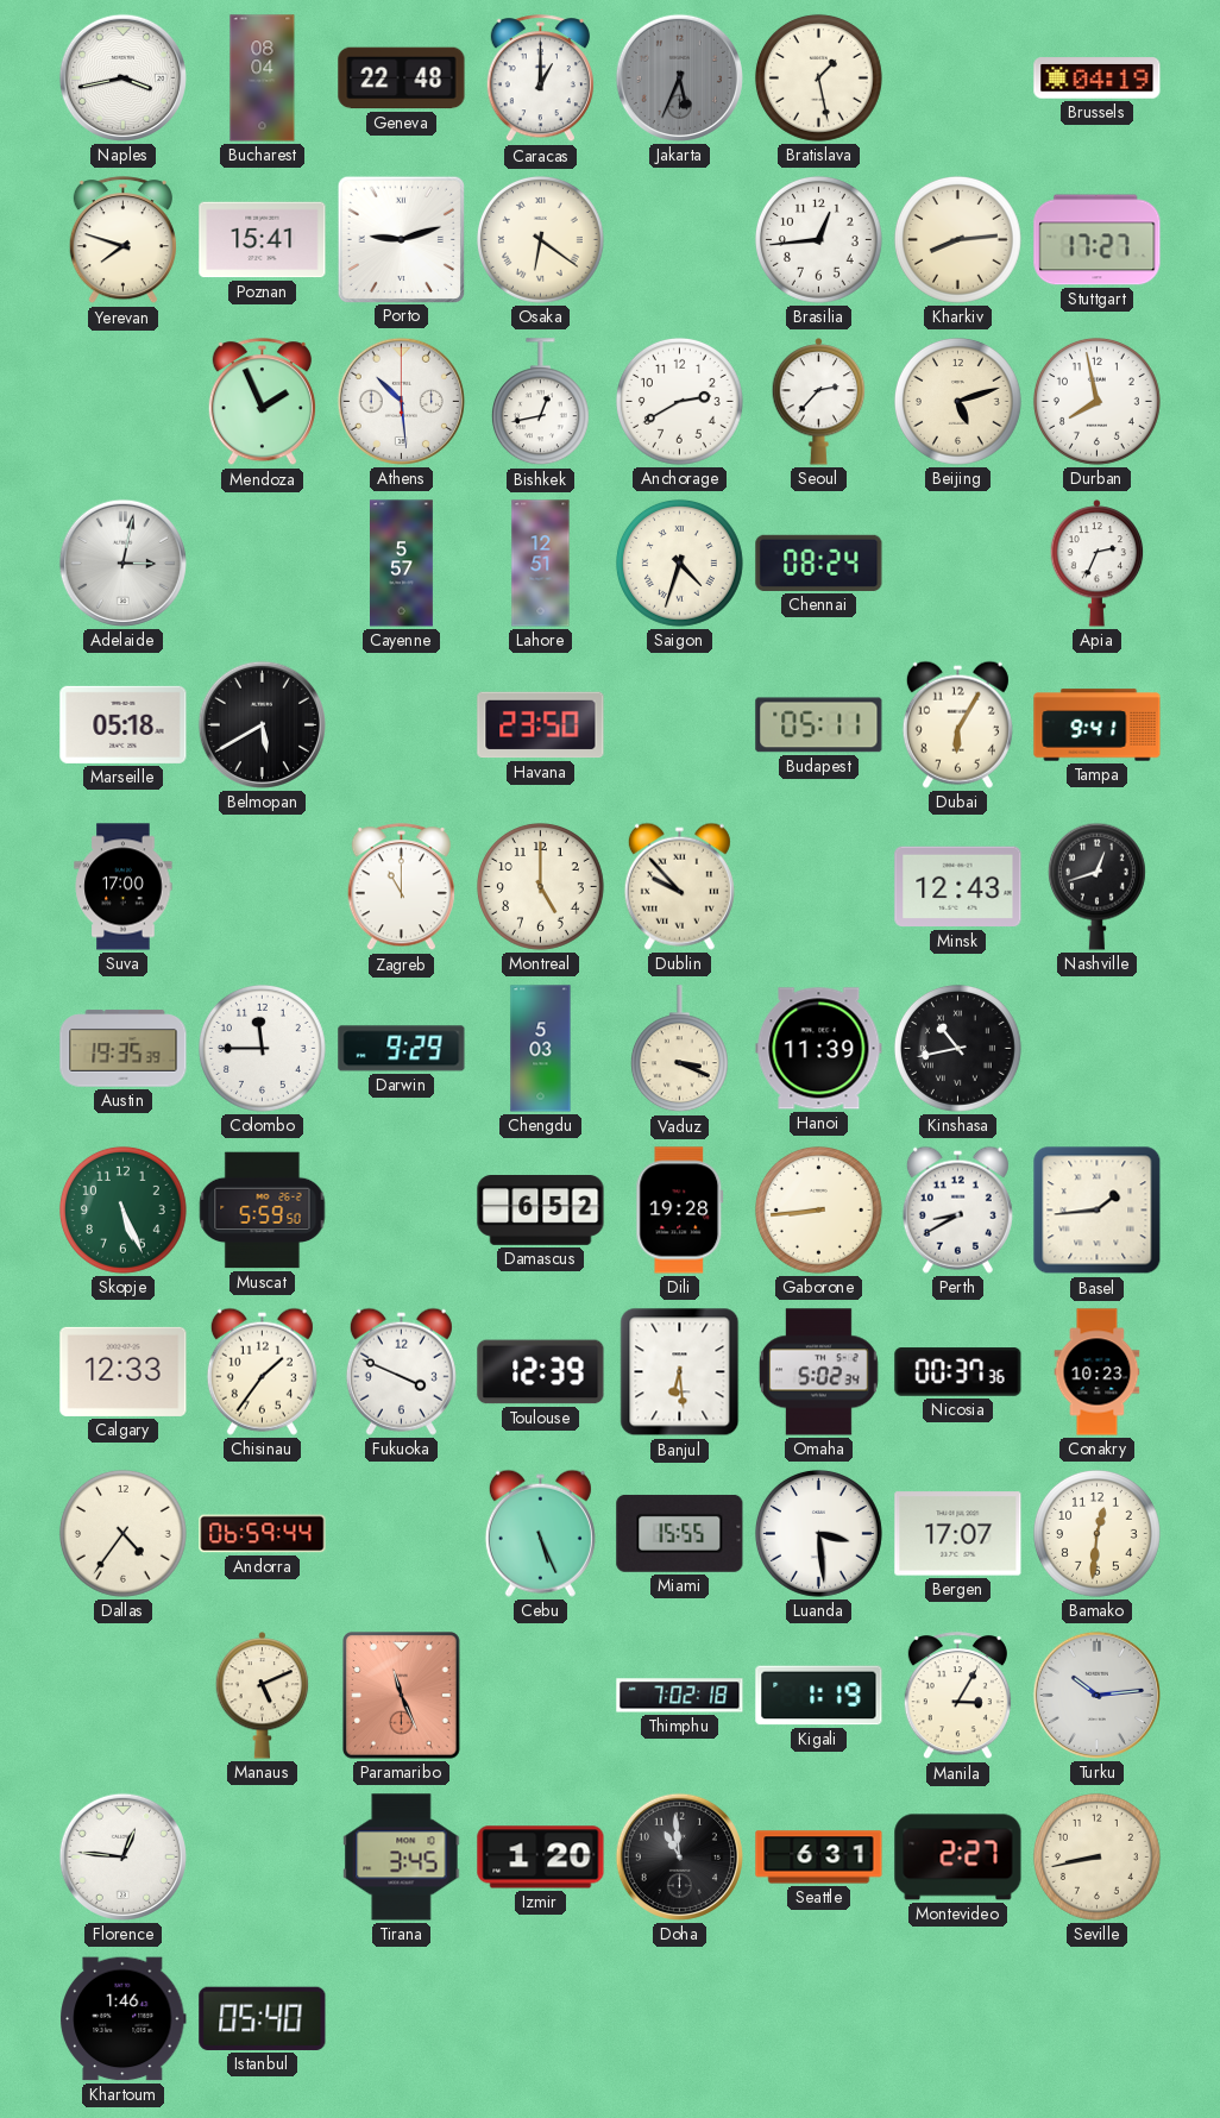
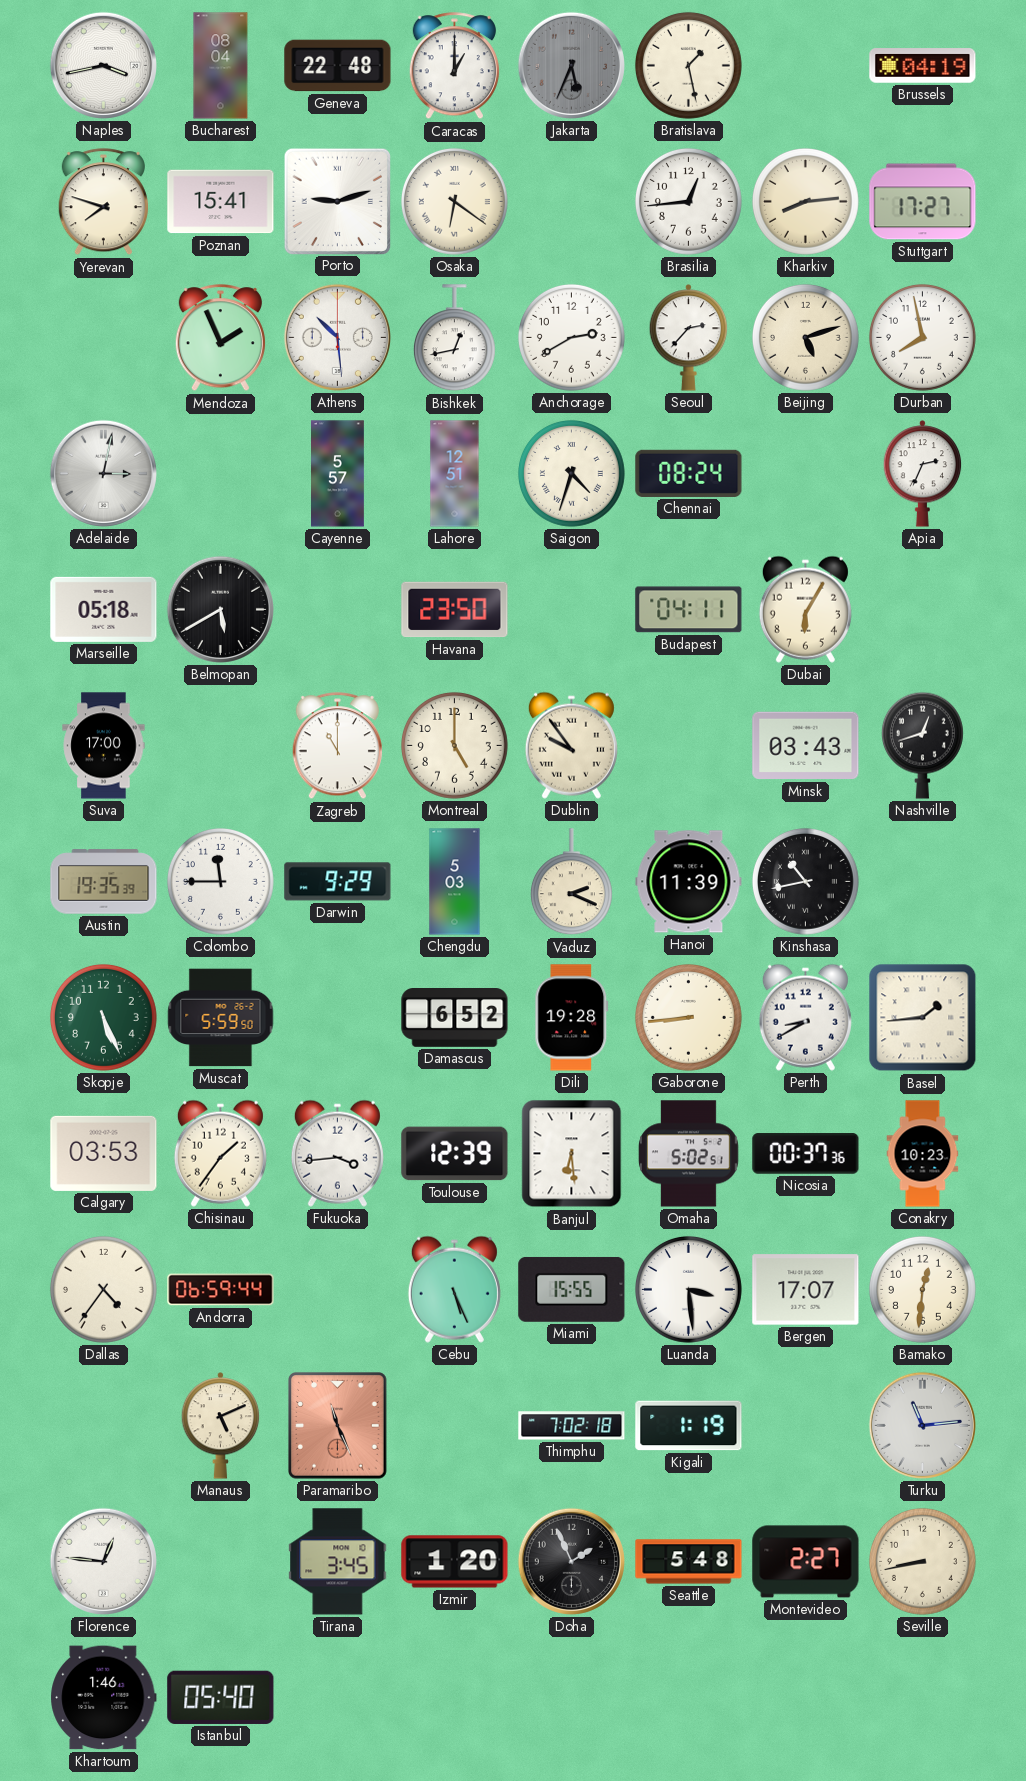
Budapest: 05:11 -> 04:11
Tampa: 9:41 -> none
Dublin: 9:53 -> 9:54
Minsk: 12:43 -> 03:43
Vaduz: 3:19 -> 2:19
Calgary: 12:33 -> 03:53
Fukuoka: 3:49 -> 3:44
Omaha: 5:02:34 -> 5:02:51
Manila: 3:05 -> none
Turku: 10:14 -> 11:14
Doha: 10:59 -> 1:56
Seattle: 6:31 -> 5:48
